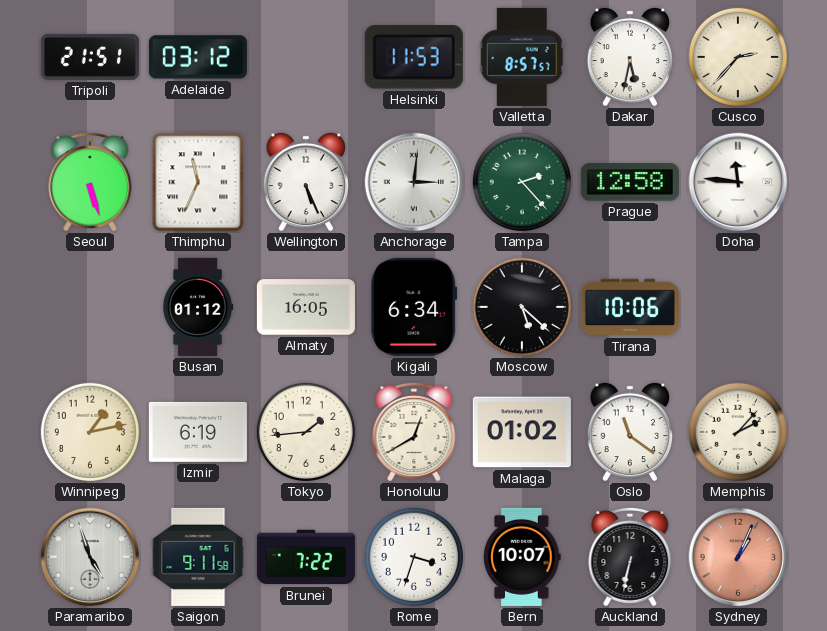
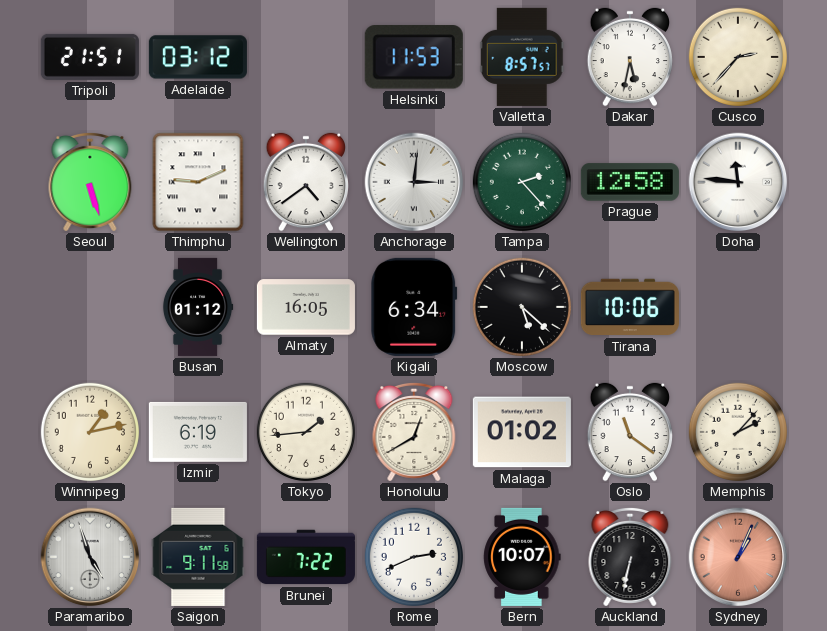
Thimphu: 11:34 -> 9:11
Wellington: 5:26 -> 4:39
Rome: 3:33 -> 2:41
